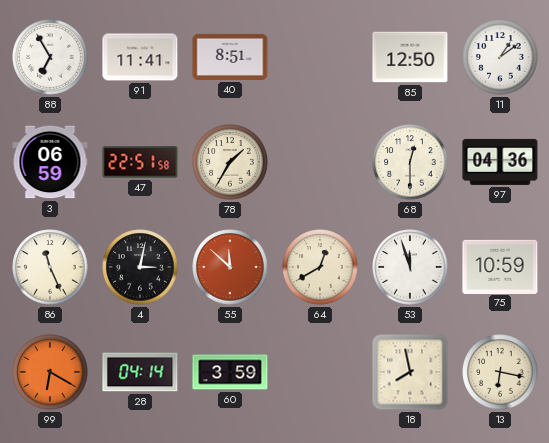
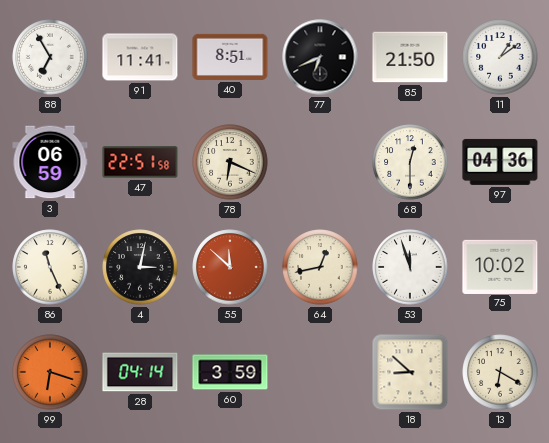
77: none -> 6:41
85: 12:50 -> 21:50
78: 1:35 -> 6:19
64: 12:40 -> 12:43
75: 10:59 -> 10:02
99: 6:20 -> 6:18
18: 7:58 -> 8:52
13: 6:17 -> 6:20
